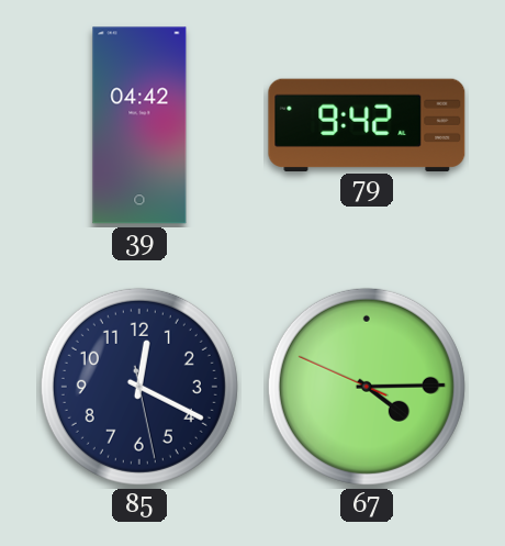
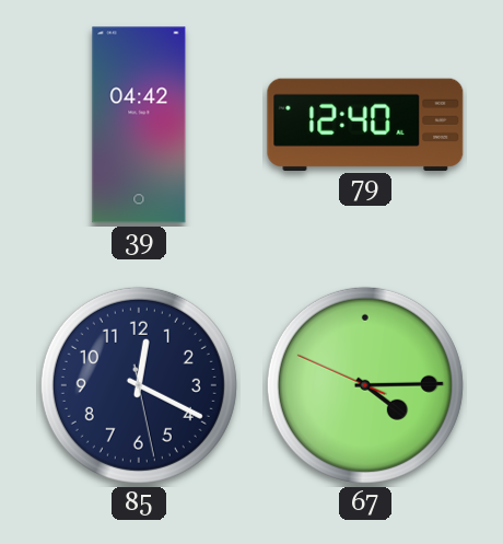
79: 9:42 -> 12:40
